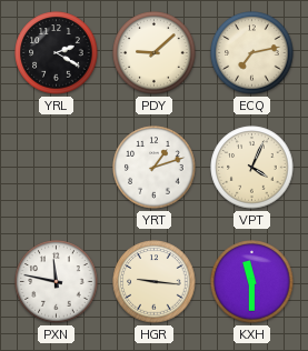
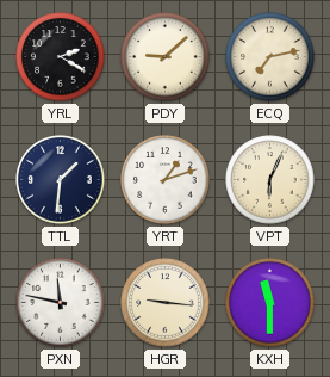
TTL: none -> 1:31
VPT: 4:04 -> 6:04
